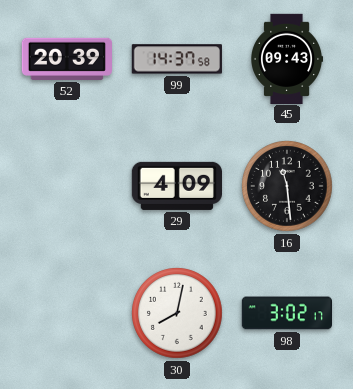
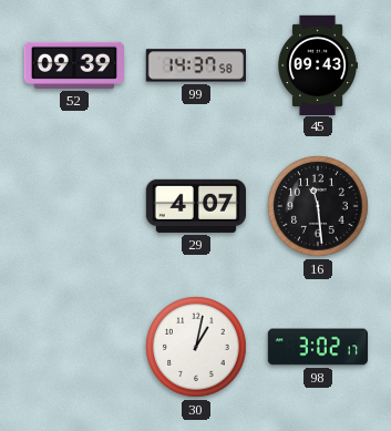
52: 20:39 -> 09:39
29: 4:09 -> 4:07
30: 8:02 -> 1:02
